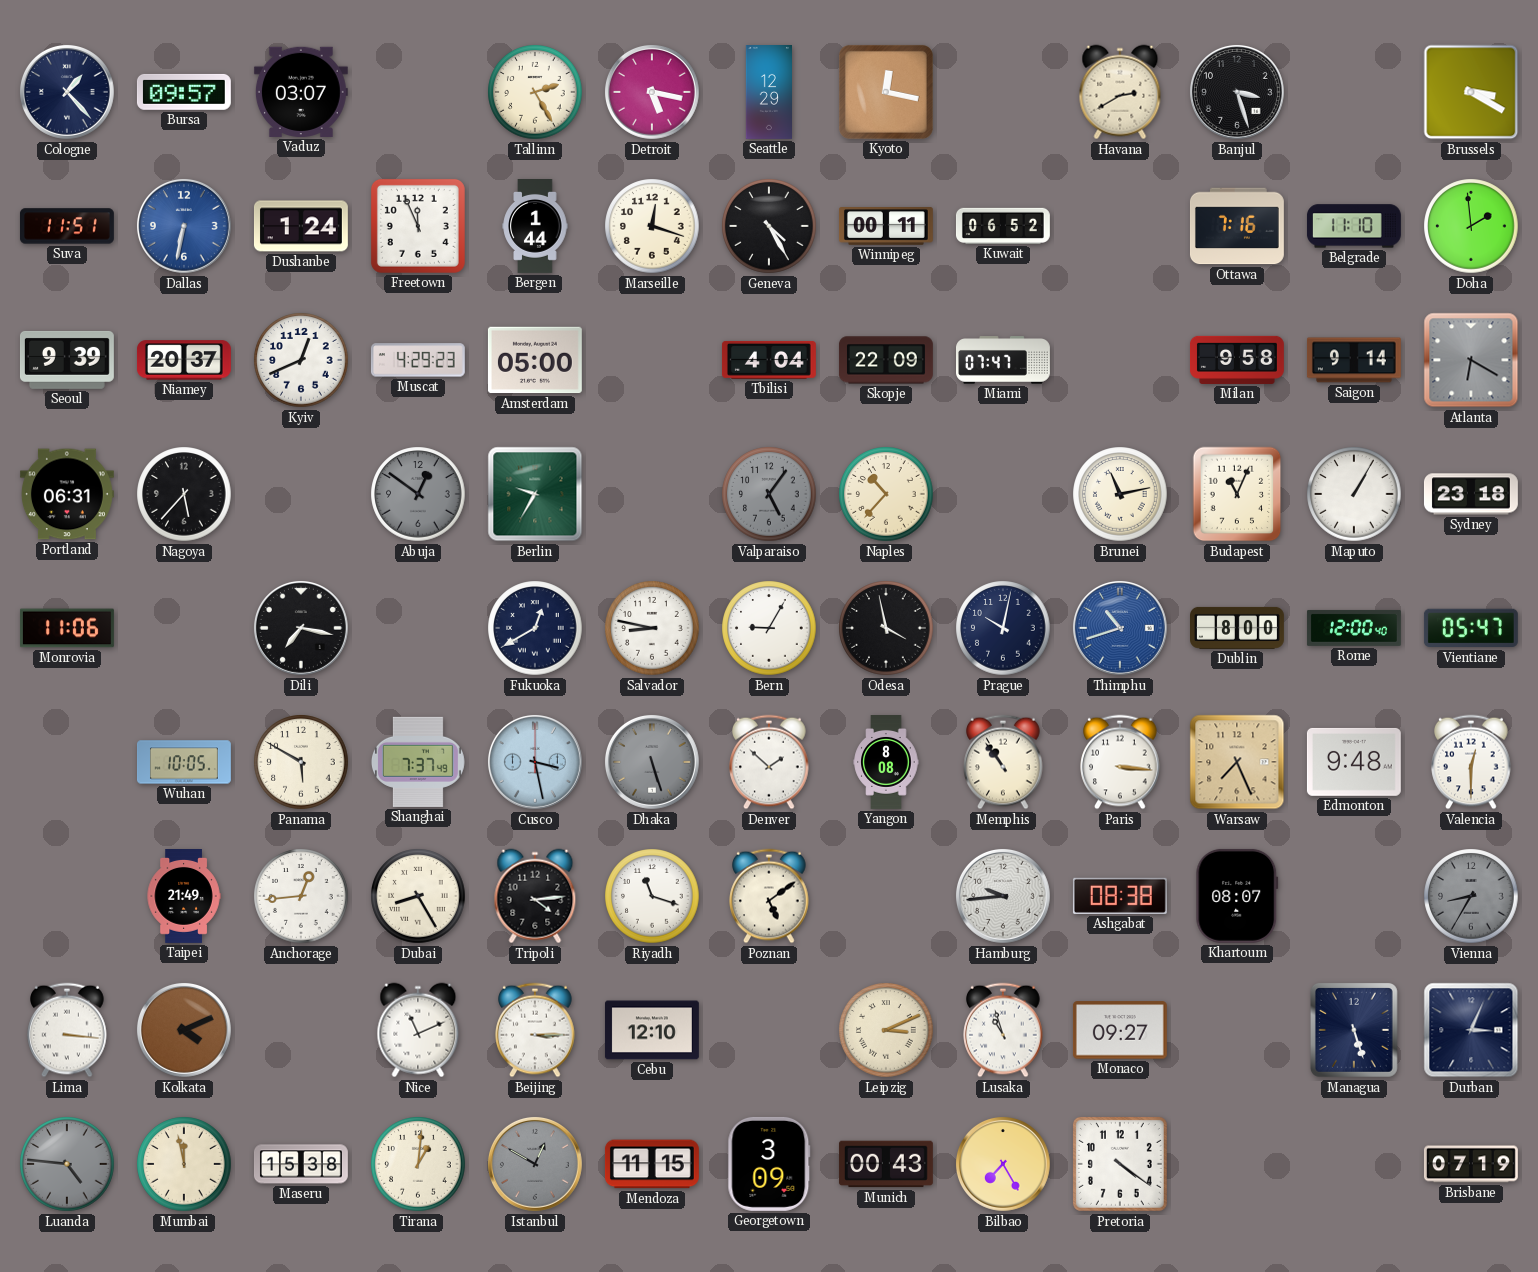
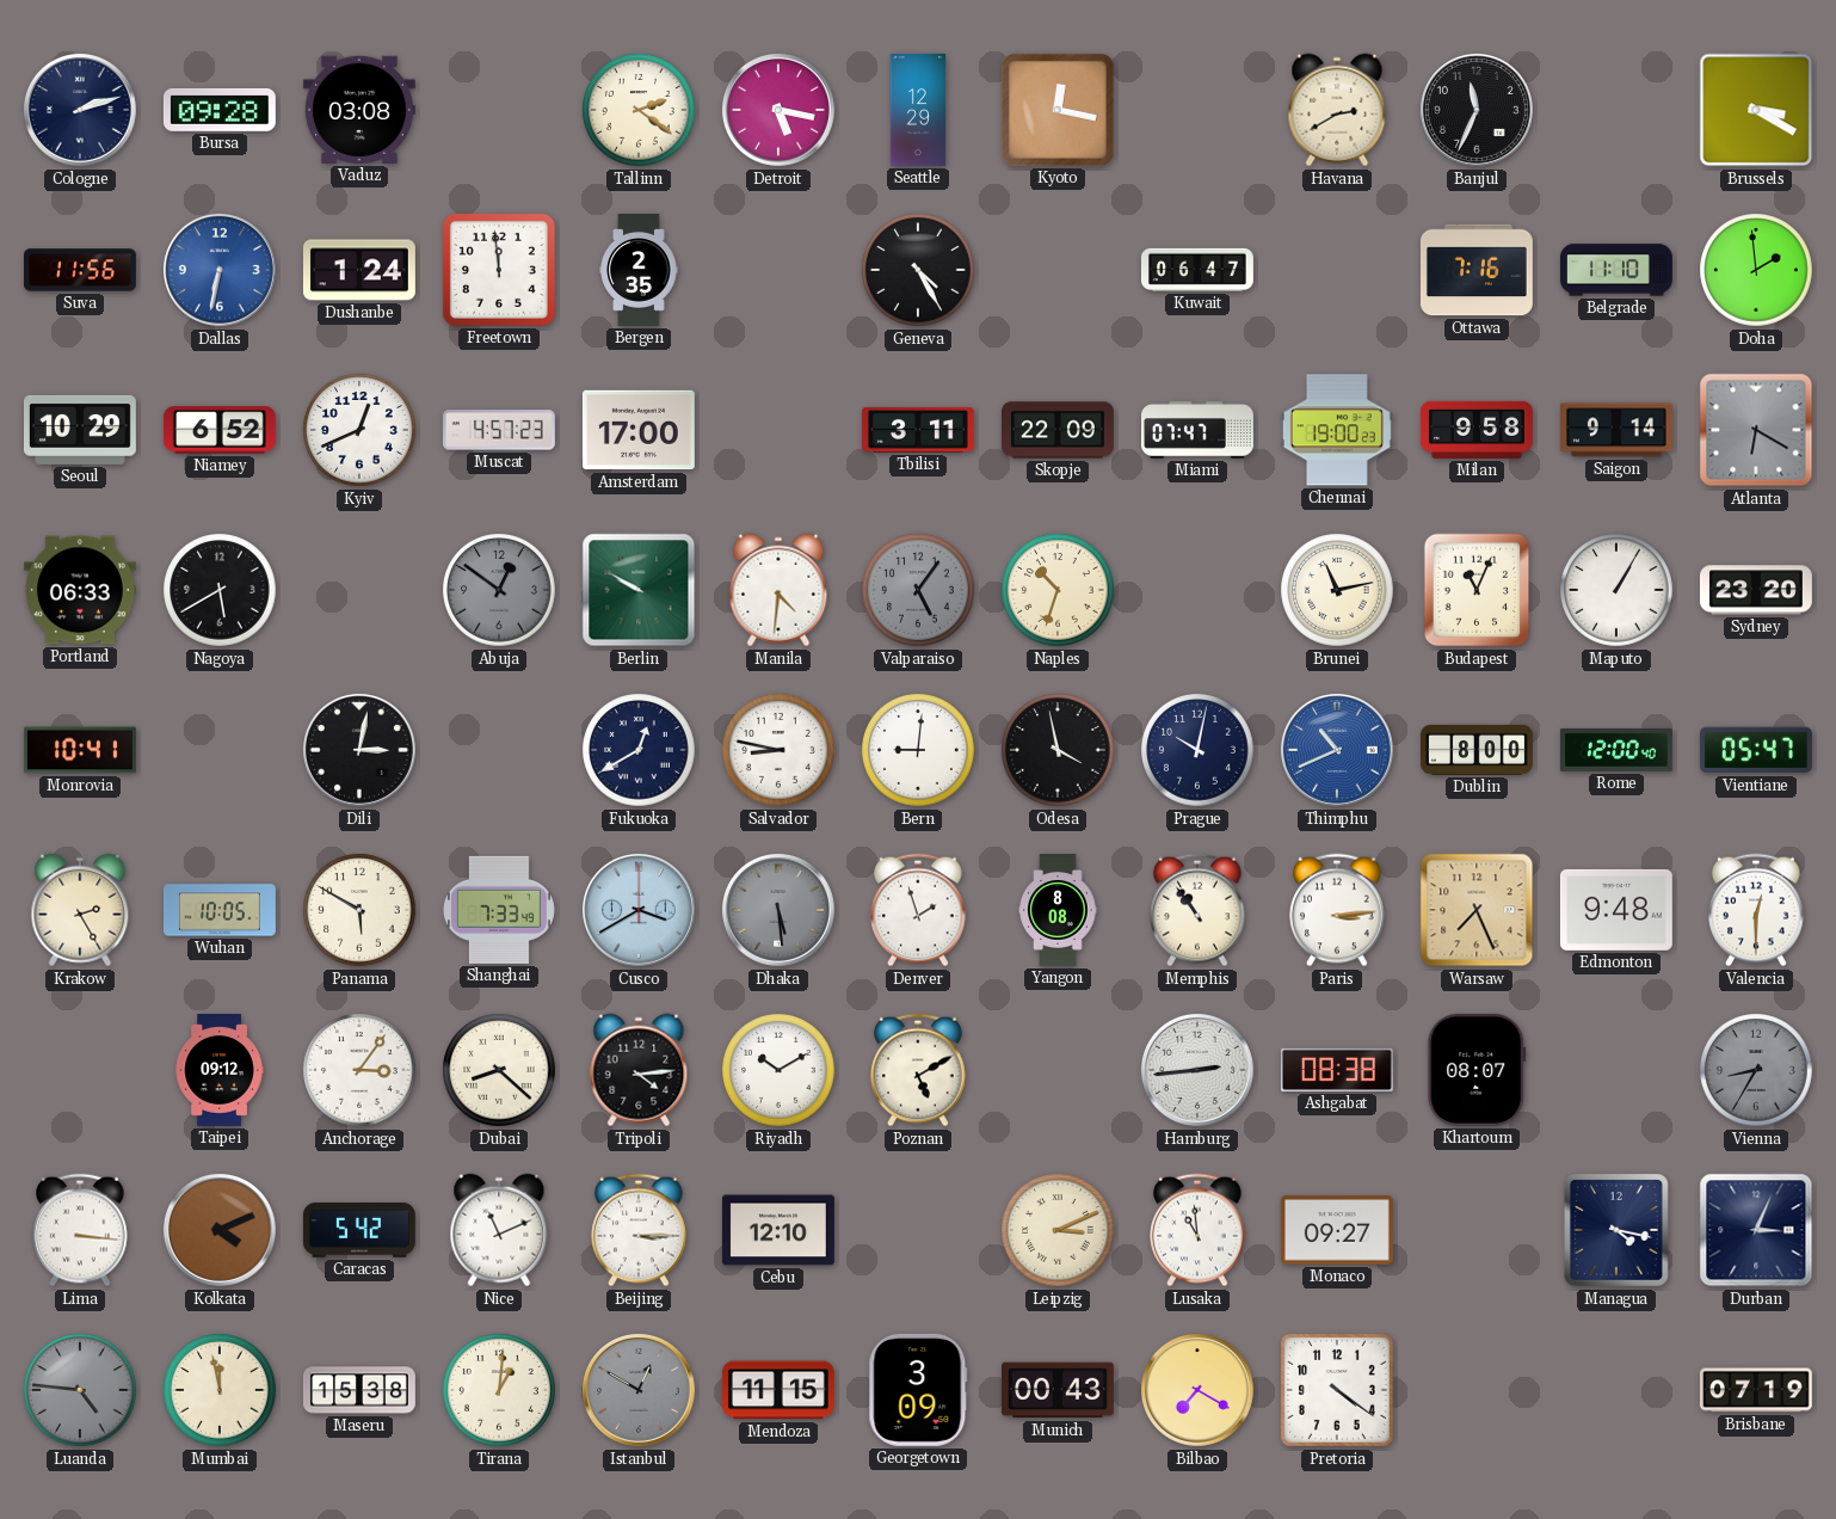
Cologne: 1:23 -> 2:12
Bursa: 09:57 -> 09:28
Vaduz: 03:07 -> 03:08
Tallinn: 2:25 -> 2:21
Banjul: 3:27 -> 11:34
Suva: 11:51 -> 11:56
Freetown: 11:56 -> 11:59
Bergen: 1:44 -> 2:35
Marseille: 12:18 -> none
Winnipeg: 00:11 -> none
Kuwait: 06:52 -> 06:47
Seoul: 9:39 -> 10:29
Niamey: 20:37 -> 6:52
Muscat: 4:29 -> 4:57
Amsterdam: 05:00 -> 17:00
Tbilisi: 4:04 -> 3:11
Chennai: none -> 19:00
Portland: 06:31 -> 06:33
Nagoya: 5:37 -> 5:40
Berlin: 9:35 -> 9:50
Manila: none -> 4:31
Naples: 10:37 -> 10:33
Sydney: 23:18 -> 23:20
Monrovia: 11:06 -> 10:41
Dili: 7:17 -> 3:02
Bern: 9:05 -> 9:01
Thimphu: 10:42 -> 10:41
Krakow: none -> 2:25
Shanghai: 7:37 -> 7:33
Cusco: 3:28 -> 3:40
Dhaka: 5:27 -> 5:29
Denver: 1:52 -> 1:57
Paris: 3:16 -> 3:14
Taipei: 21:49 -> 09:12
Anchorage: 12:44 -> 3:06
Dubai: 8:25 -> 8:22
Riyadh: 11:18 -> 10:10
Poznan: 5:09 -> 5:10
Hamburg: 9:44 -> 2:44
Caracas: none -> 5:42
Lusaka: 10:57 -> 10:59
Managua: 5:27 -> 4:17
Bilbao: 7:25 -> 7:20
